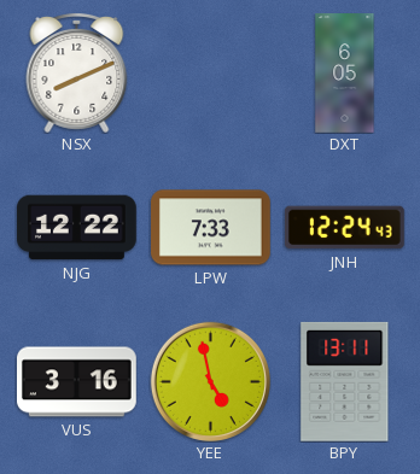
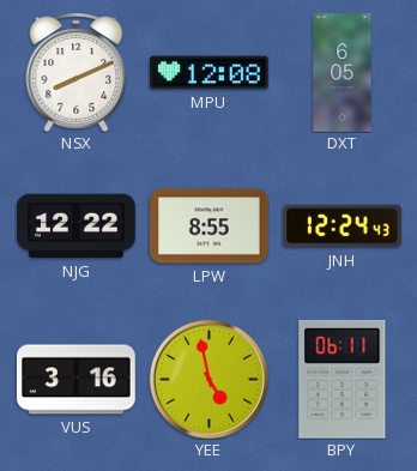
MPU: none -> 12:08
LPW: 7:33 -> 8:55
BPY: 13:11 -> 06:11
